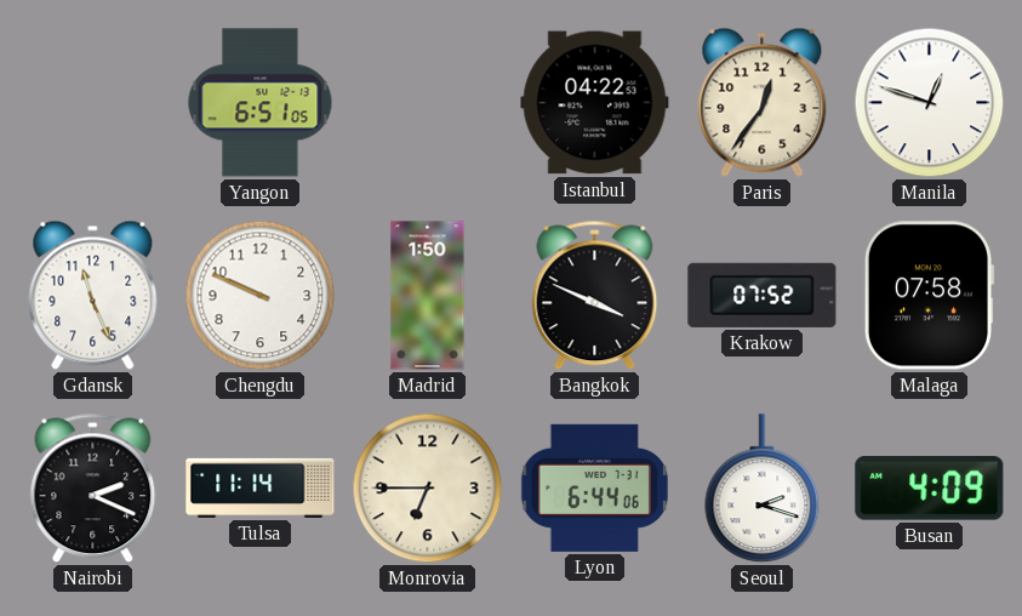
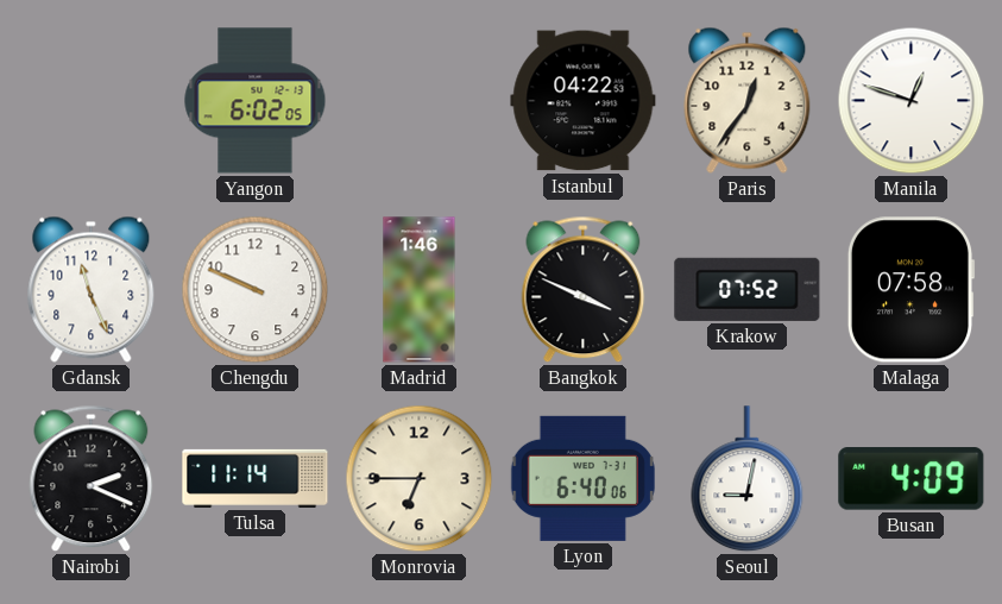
Yangon: 6:51 -> 6:02
Madrid: 1:50 -> 1:46
Lyon: 6:44 -> 6:40
Seoul: 2:18 -> 9:02
